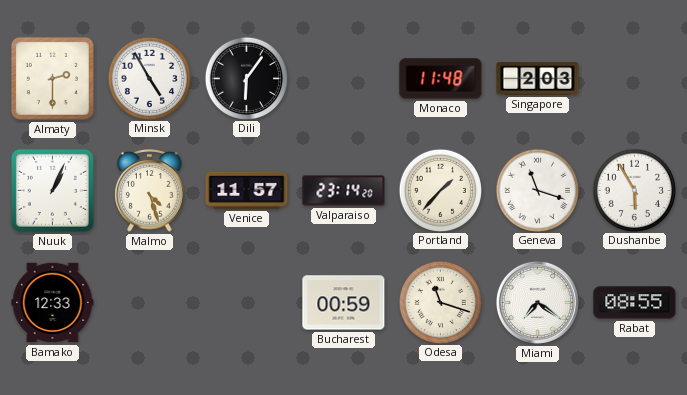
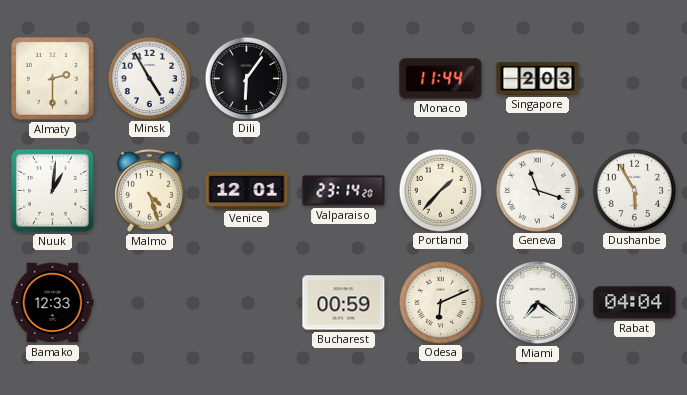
Monaco: 11:48 -> 11:44
Nuuk: 1:04 -> 1:01
Venice: 11:57 -> 12:01
Odesa: 11:18 -> 6:11
Rabat: 08:55 -> 04:04
